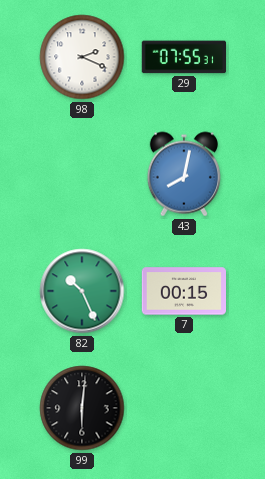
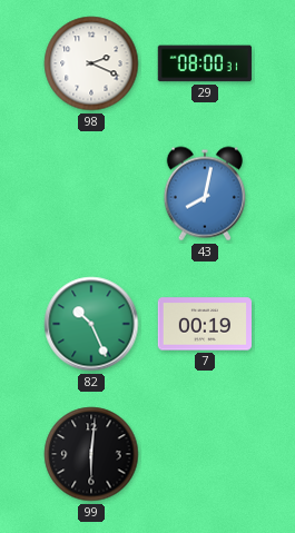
29: 07:55 -> 08:00
7: 00:15 -> 00:19
